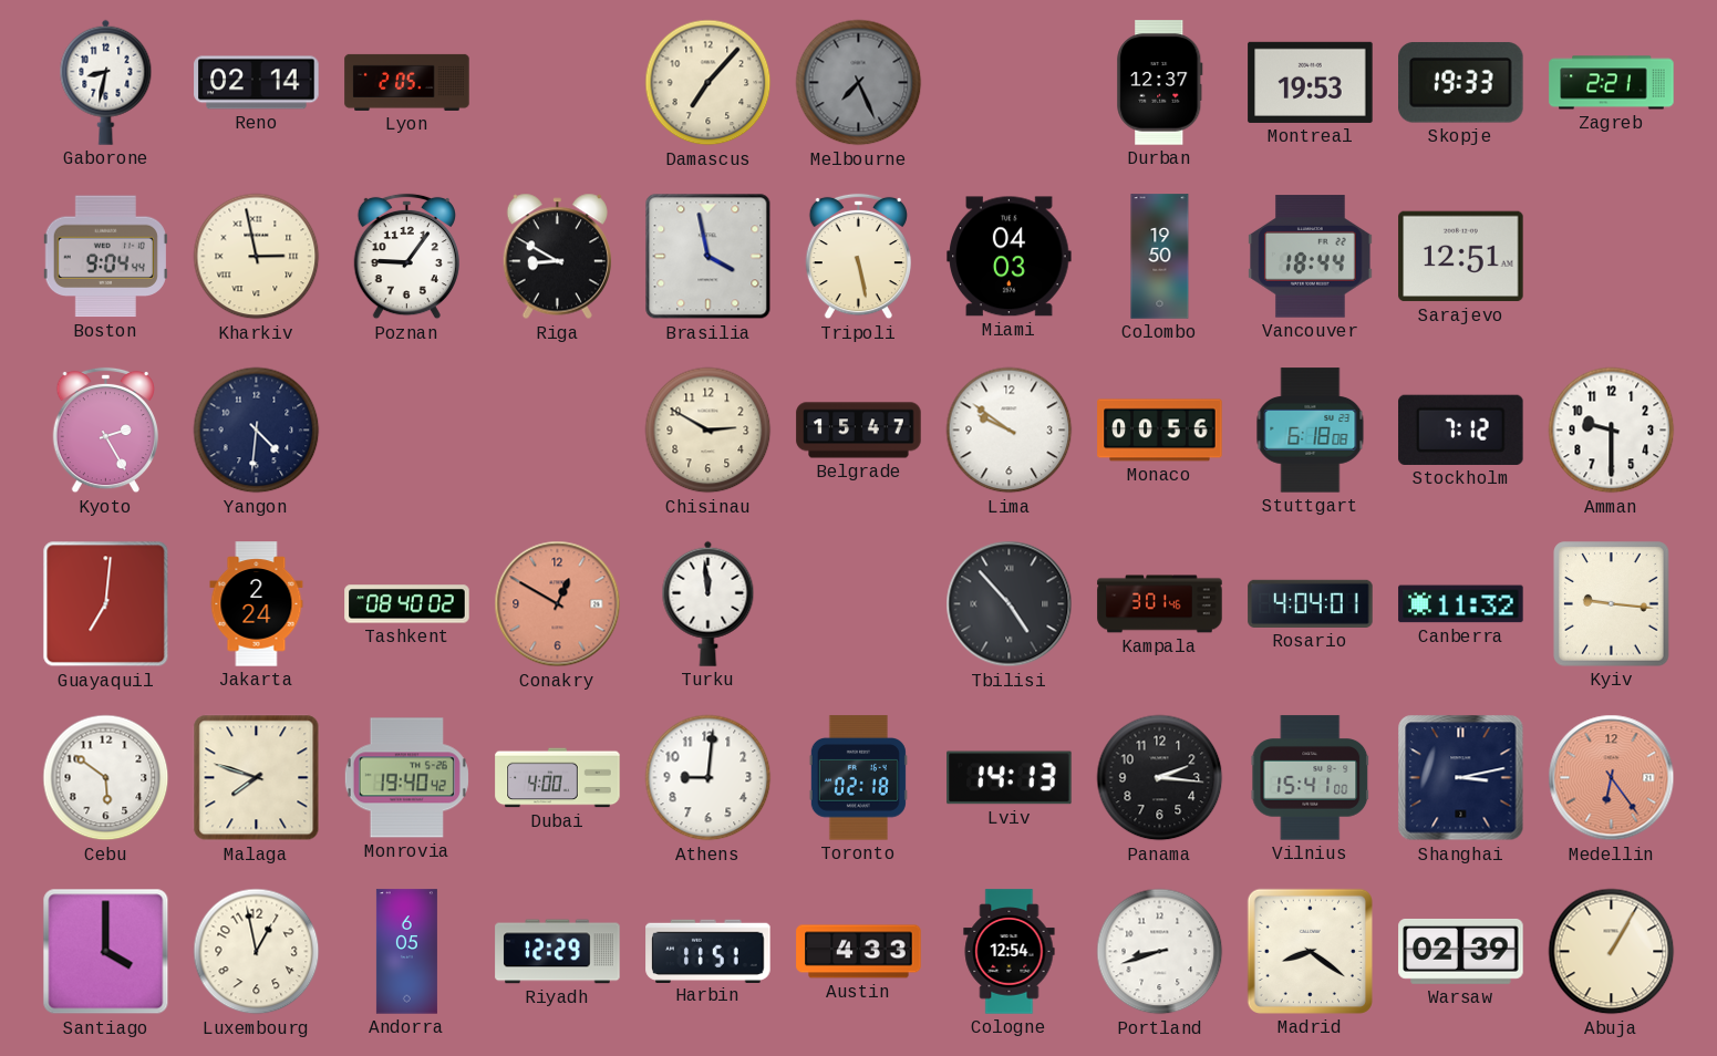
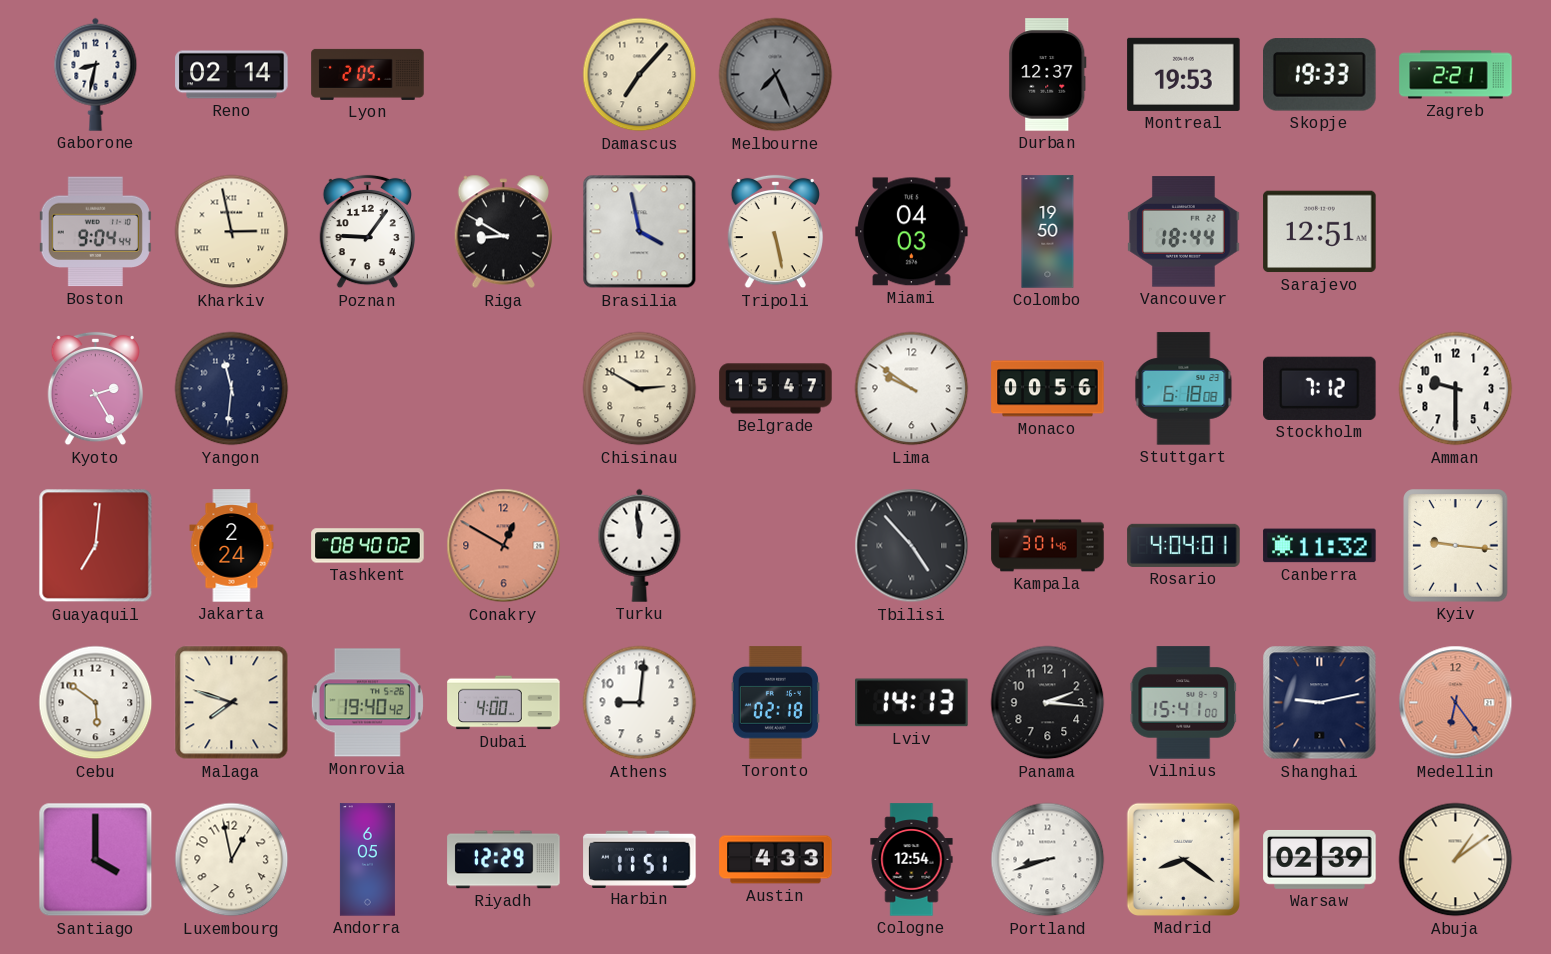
Yangon: 4:31 -> 11:31
Shanghai: 3:13 -> 9:13
Abuja: 1:05 -> 1:09
